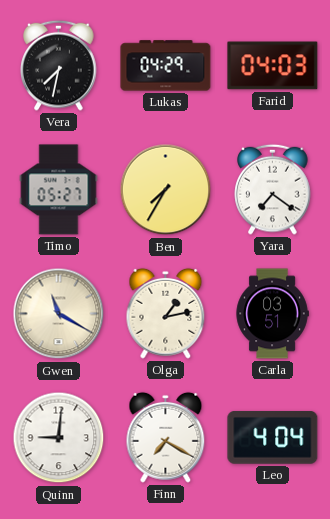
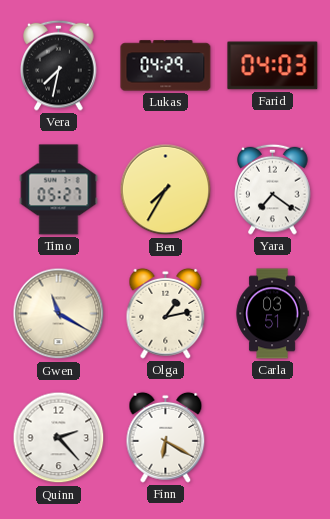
Quinn: 9:01 -> 2:23
Finn: 7:20 -> 6:20
Leo: 4:04 -> none
